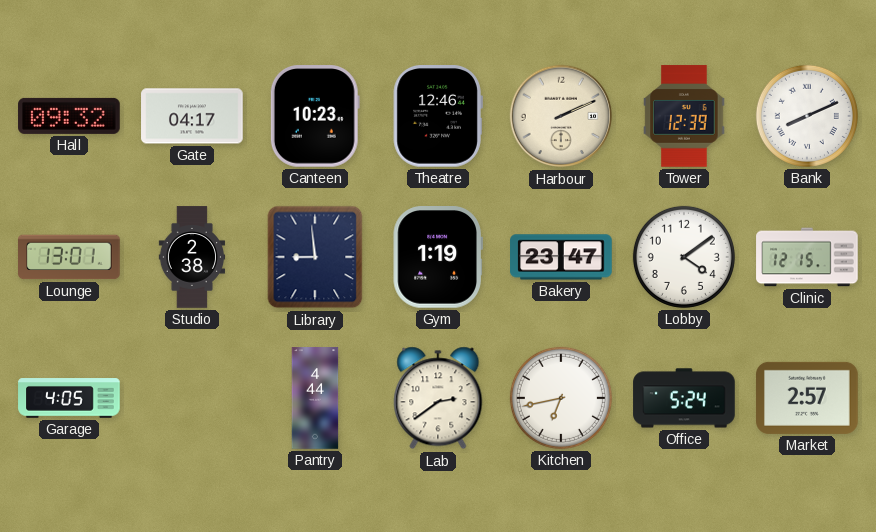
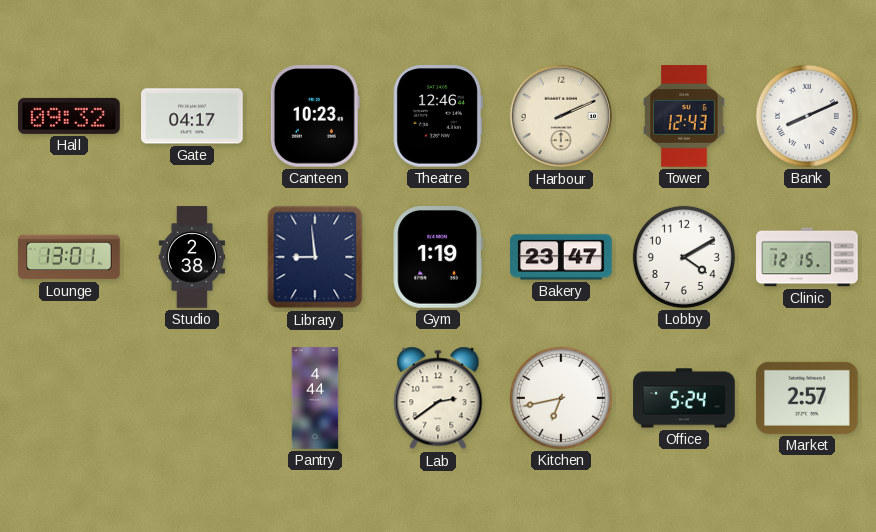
Tower: 12:39 -> 12:43
Lobby: 4:09 -> 4:10
Garage: 4:05 -> none
